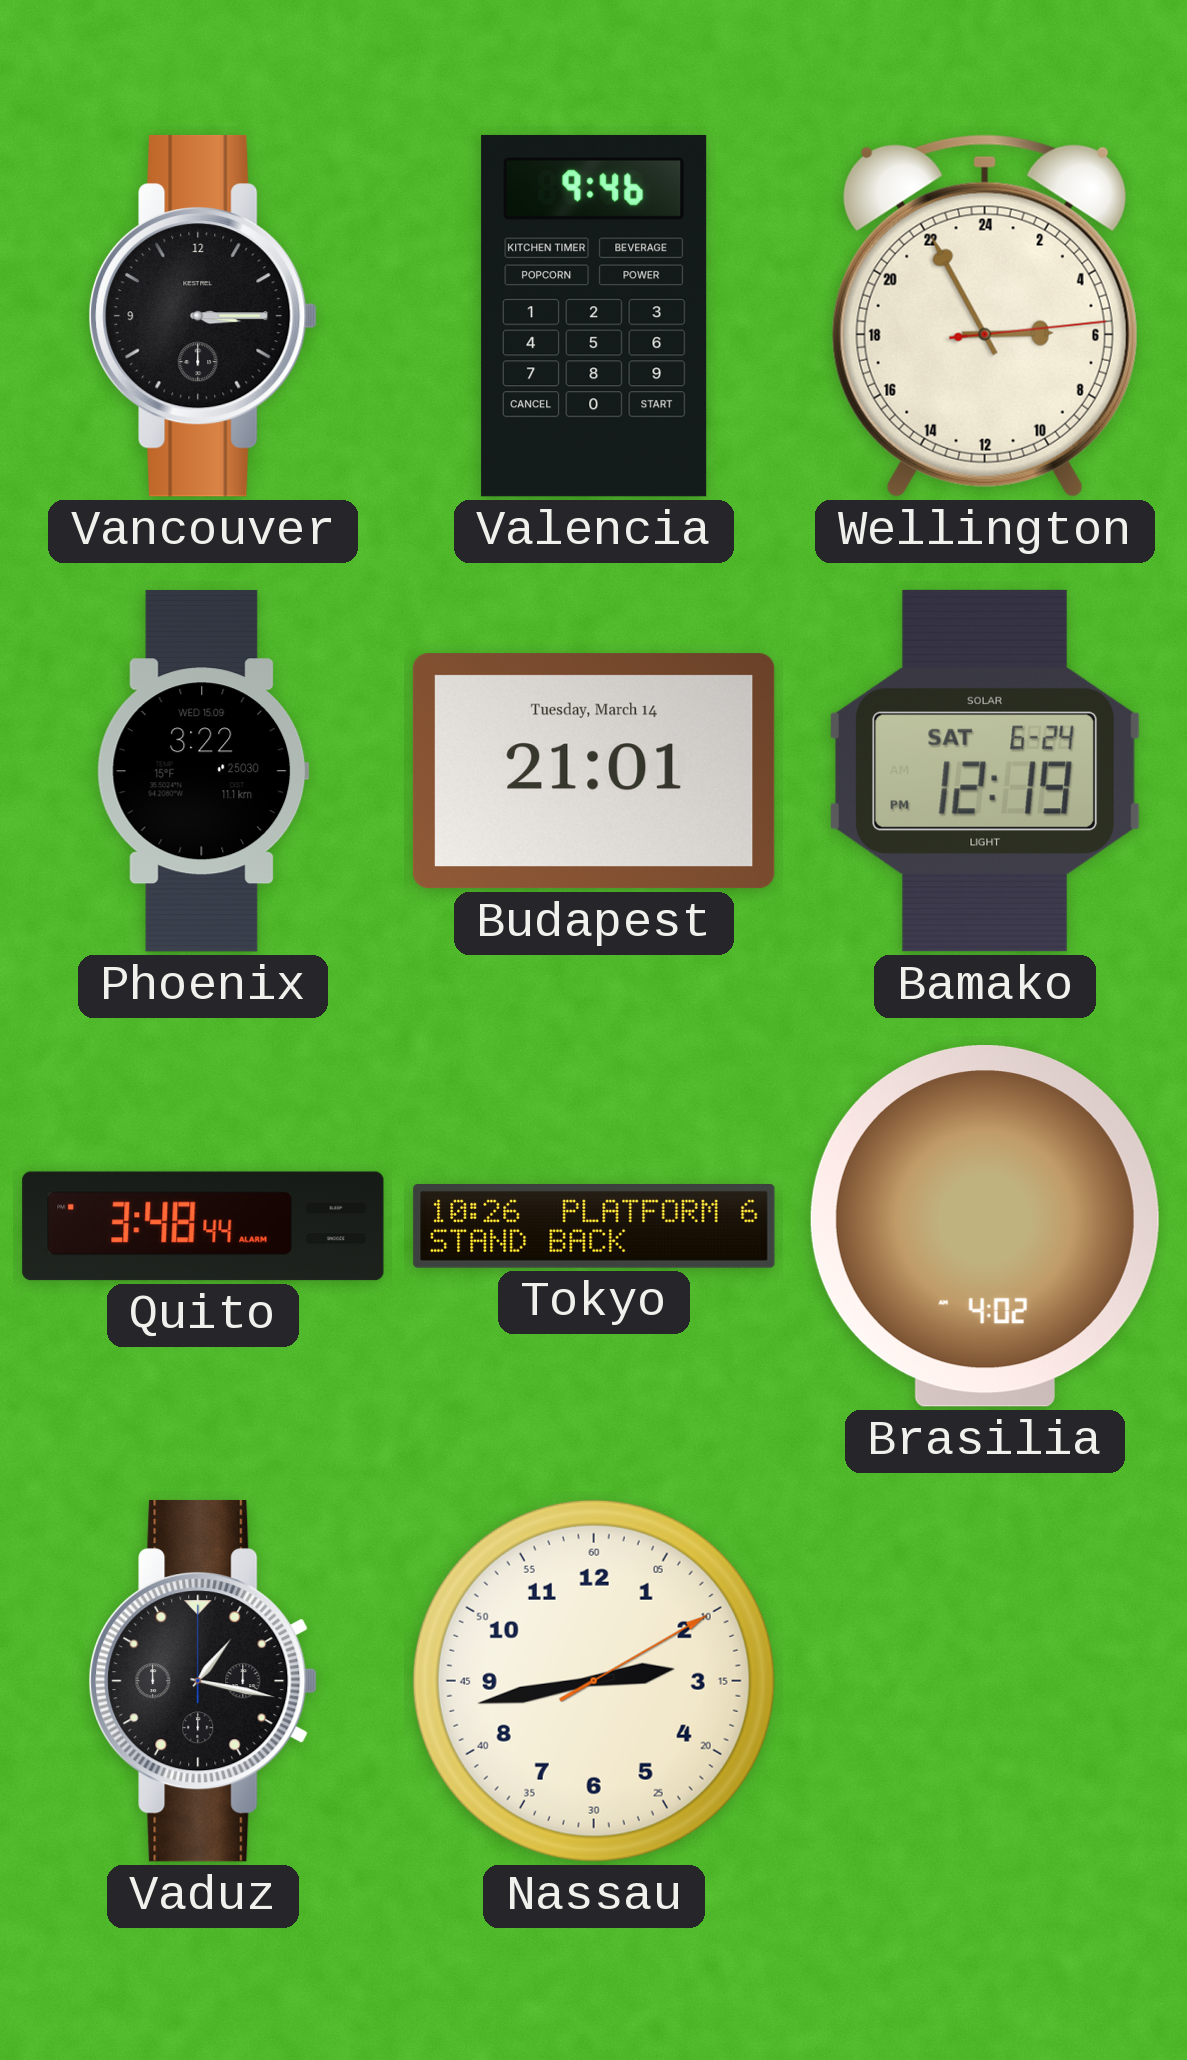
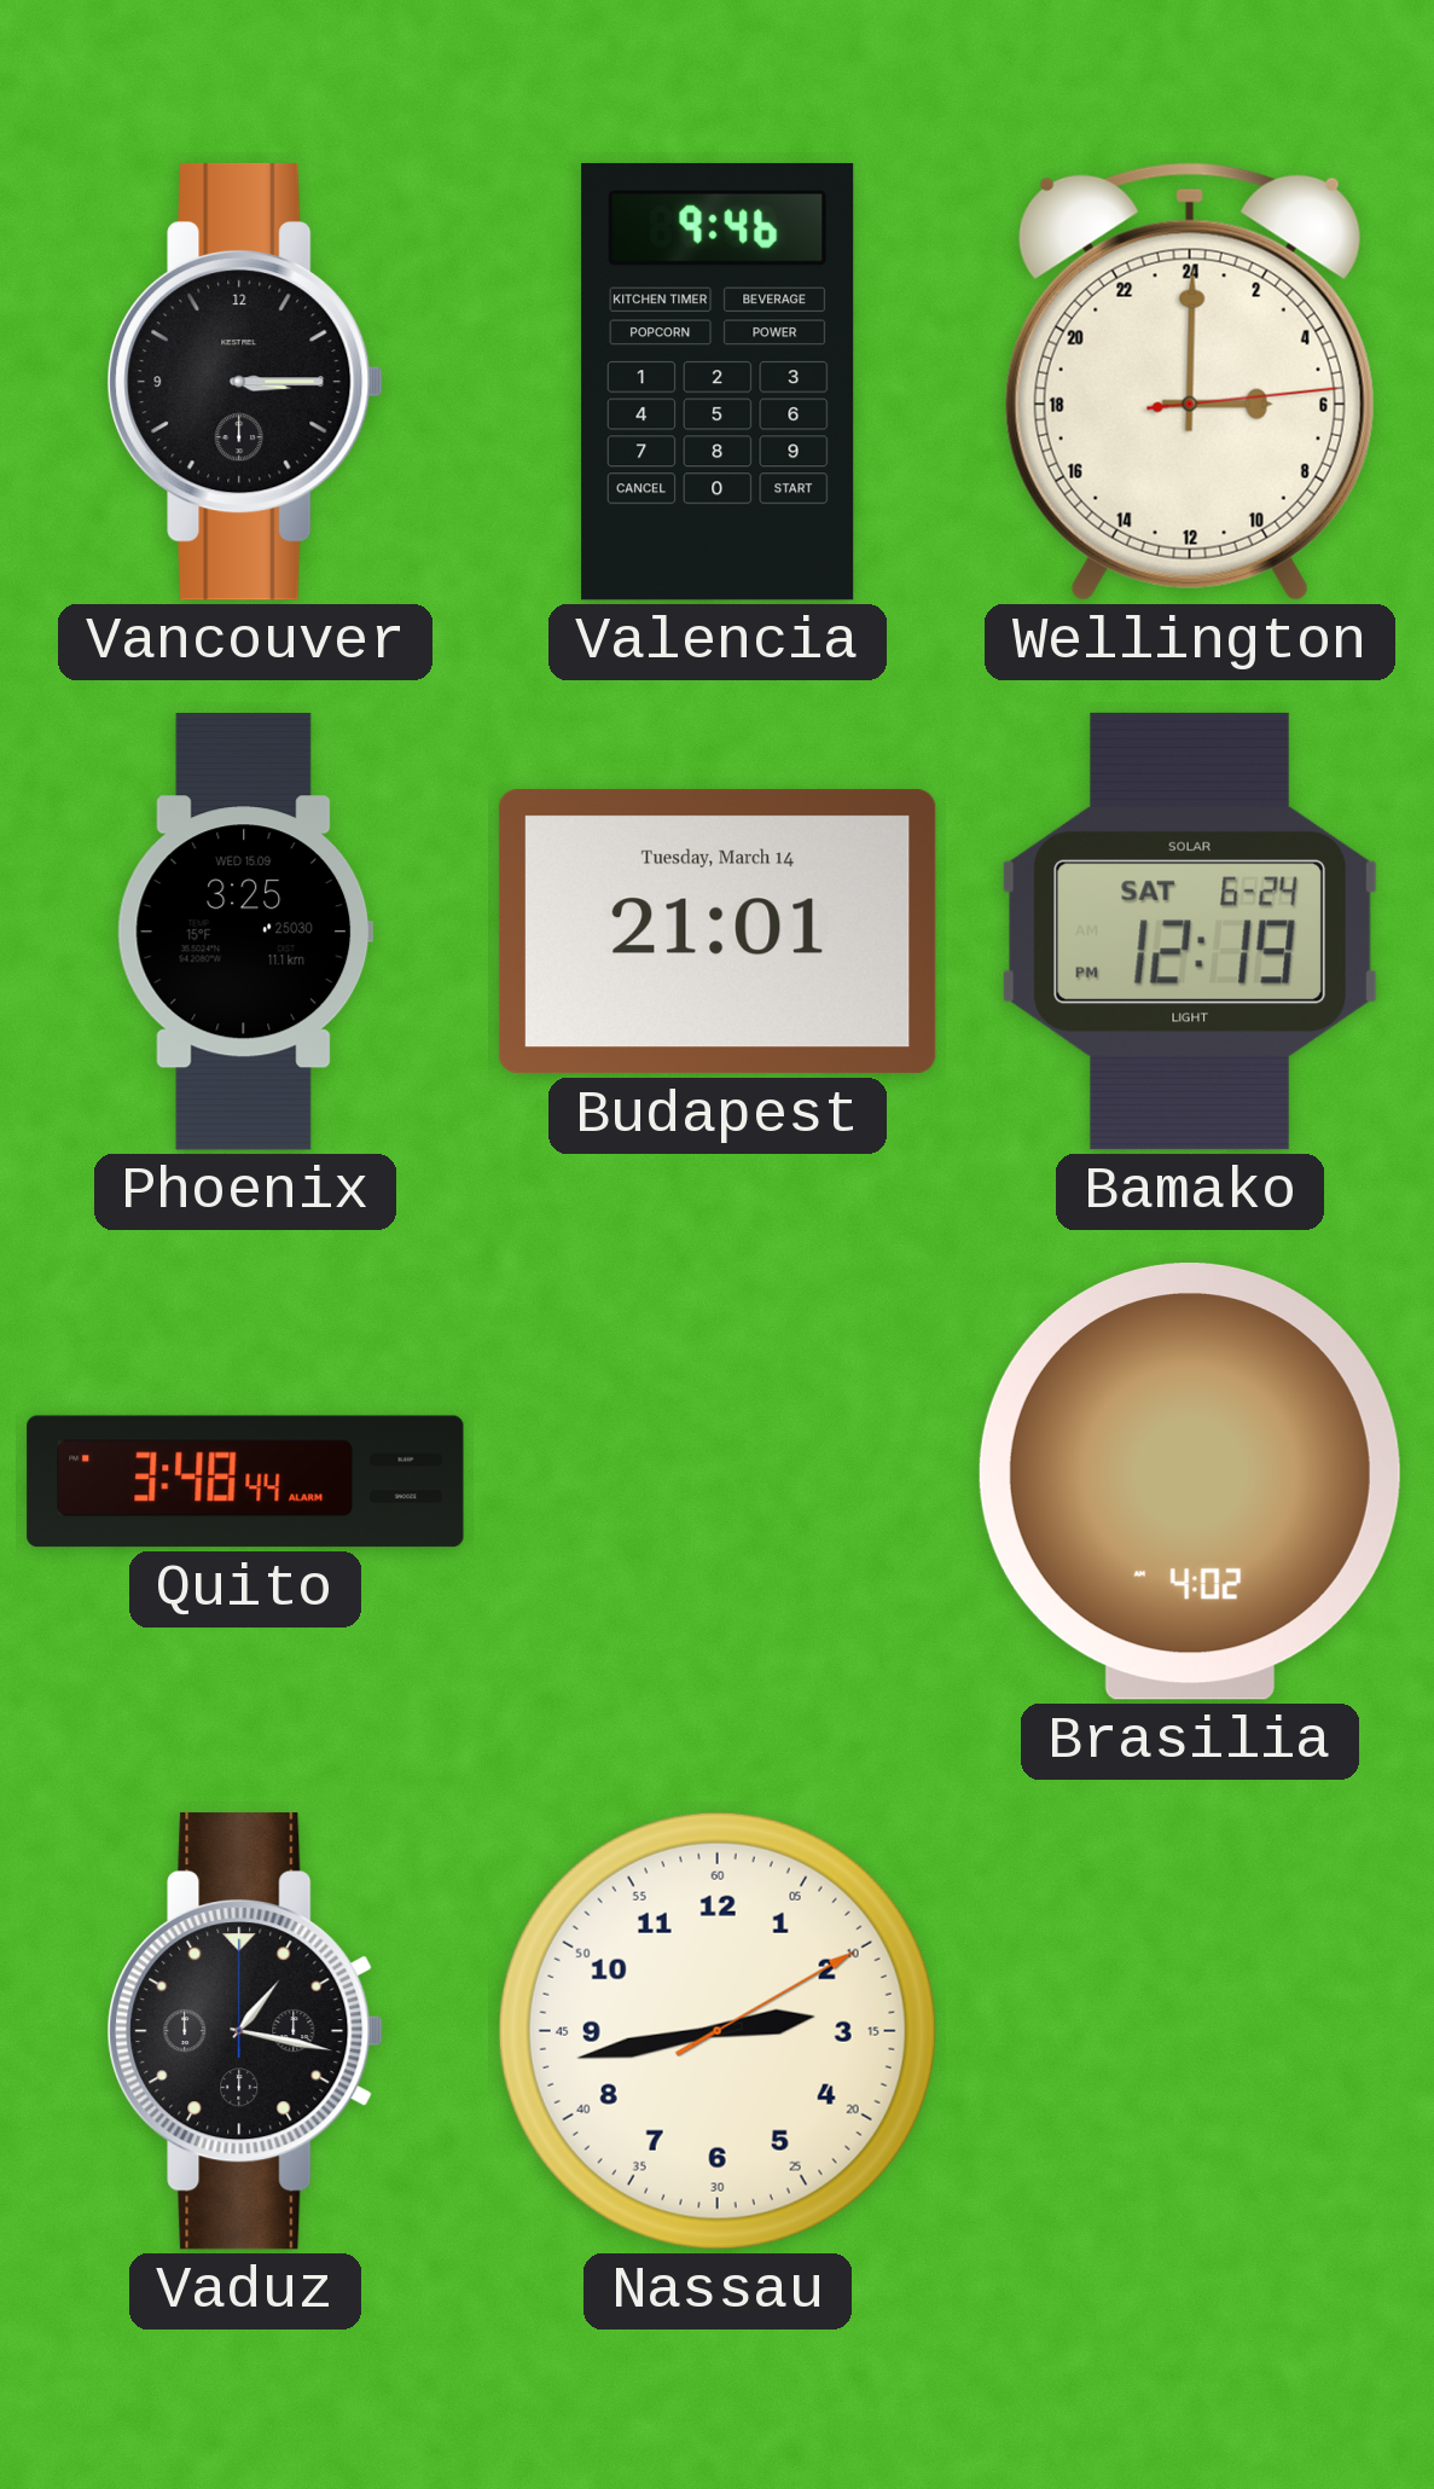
Wellington: 5:55 -> 6:00
Phoenix: 3:22 -> 3:25
Tokyo: 10:26 -> none
